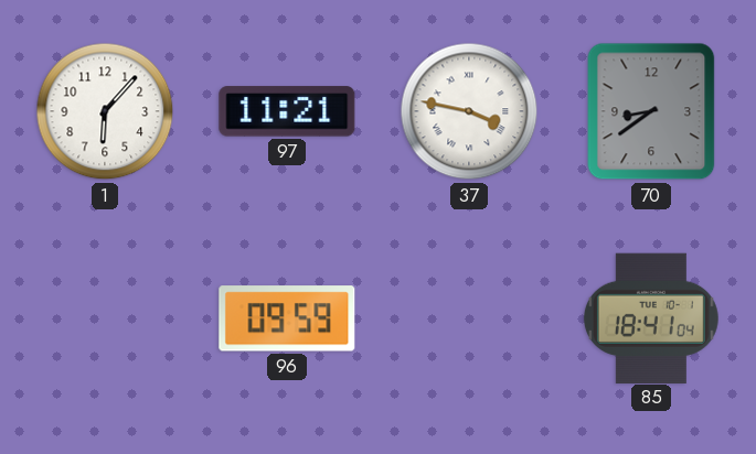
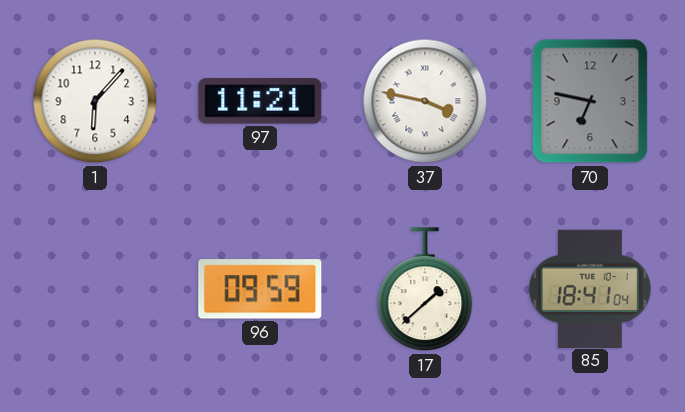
70: 8:39 -> 6:47
17: none -> 1:38
